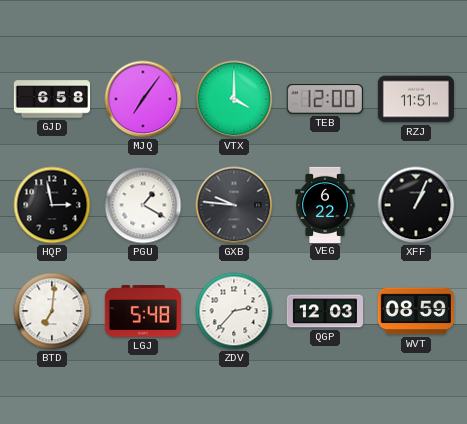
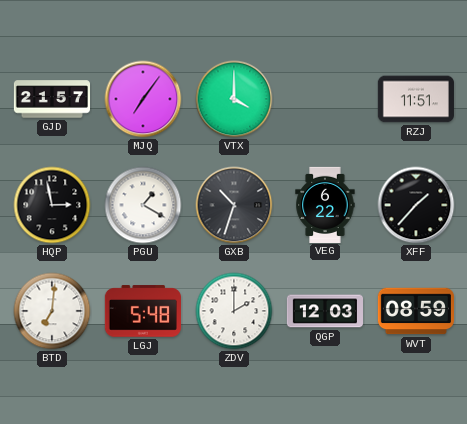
GJD: 6:58 -> 21:57
TEB: 12:00 -> none
GXB: 9:46 -> 10:33
XFF: 1:04 -> 1:37
ZDV: 2:37 -> 2:00
